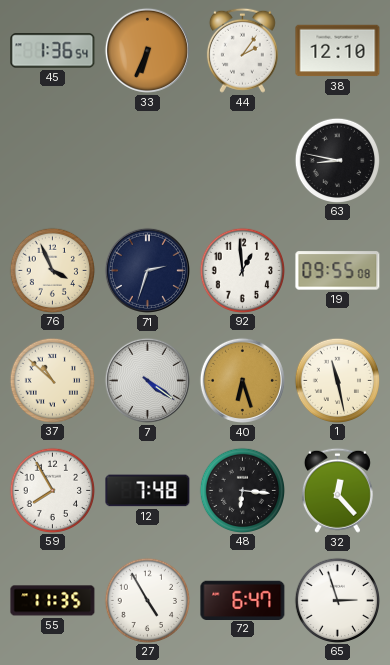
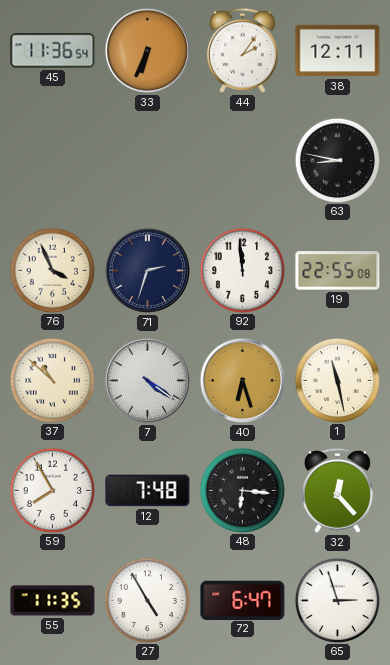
45: 1:36 -> 11:36
38: 12:10 -> 12:11
92: 12:59 -> 11:59
19: 09:55 -> 22:55
